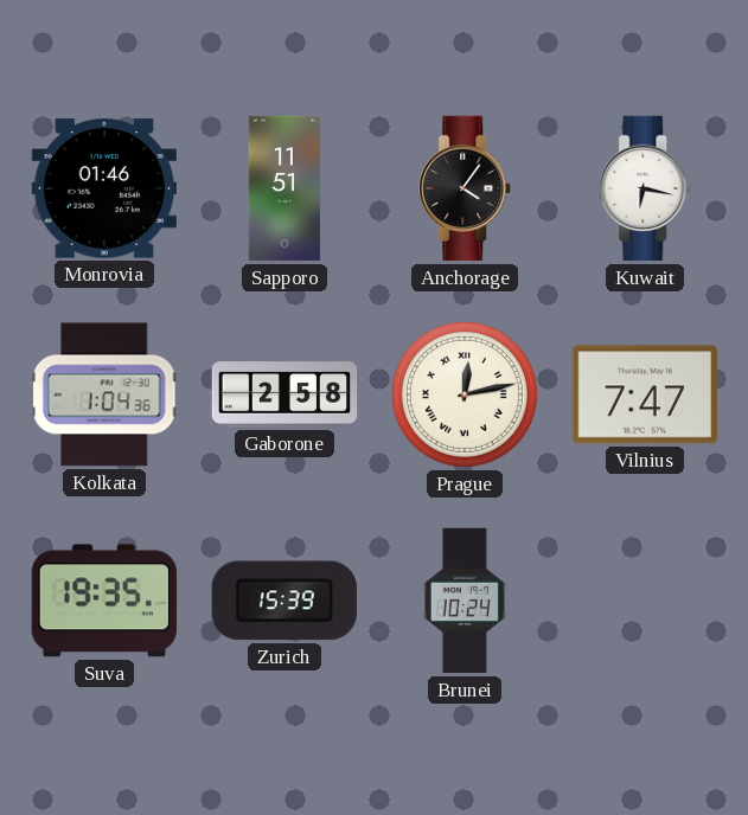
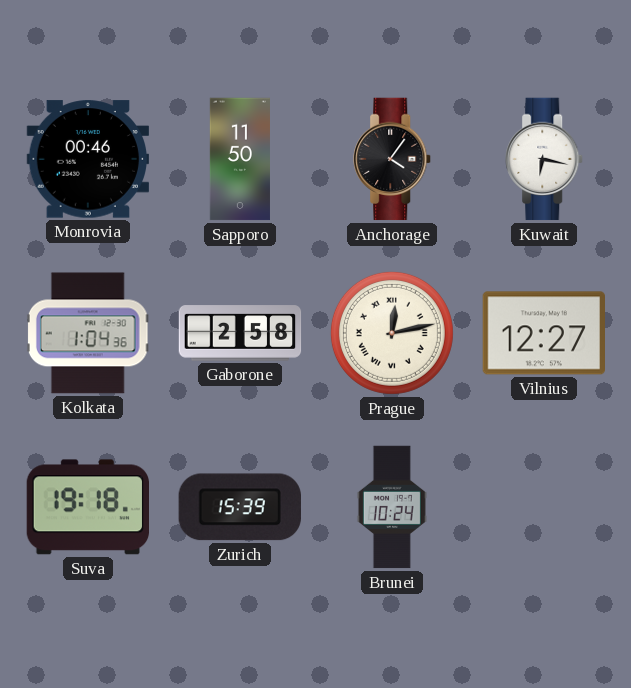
Monrovia: 01:46 -> 00:46
Sapporo: 11:51 -> 11:50
Vilnius: 7:47 -> 12:27
Suva: 19:35 -> 19:18
